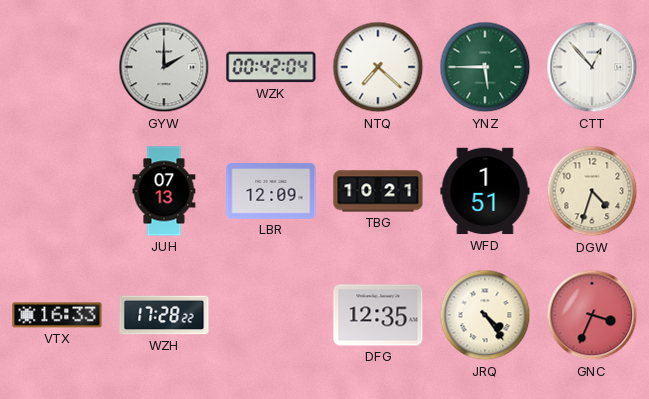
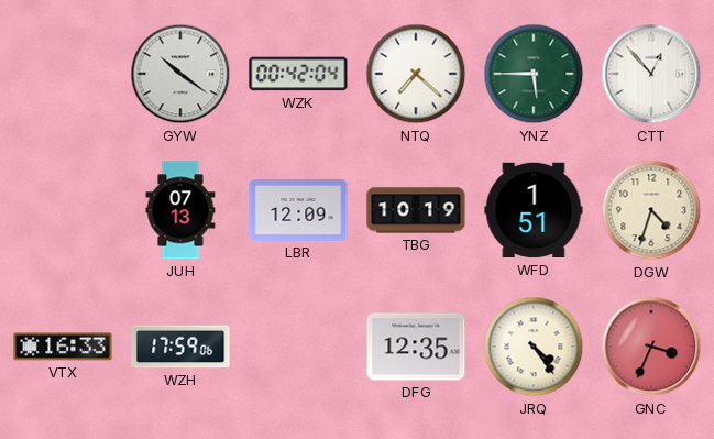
GYW: 2:00 -> 10:21
TBG: 10:21 -> 10:19
WZH: 17:28 -> 17:59
